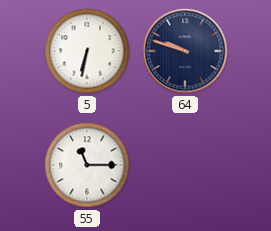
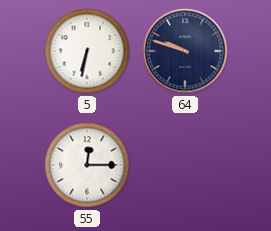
55: 11:15 -> 12:15
